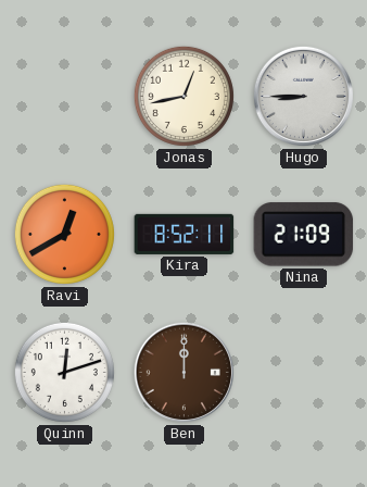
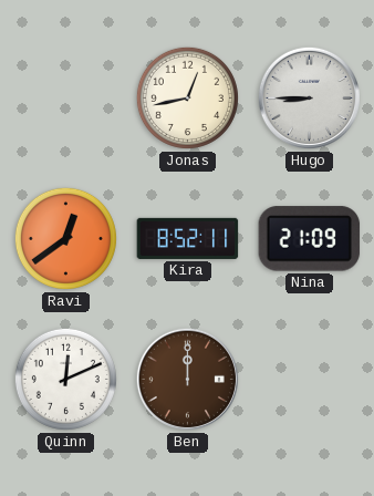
Ravi: 12:40 -> 12:39
Quinn: 12:12 -> 12:11
